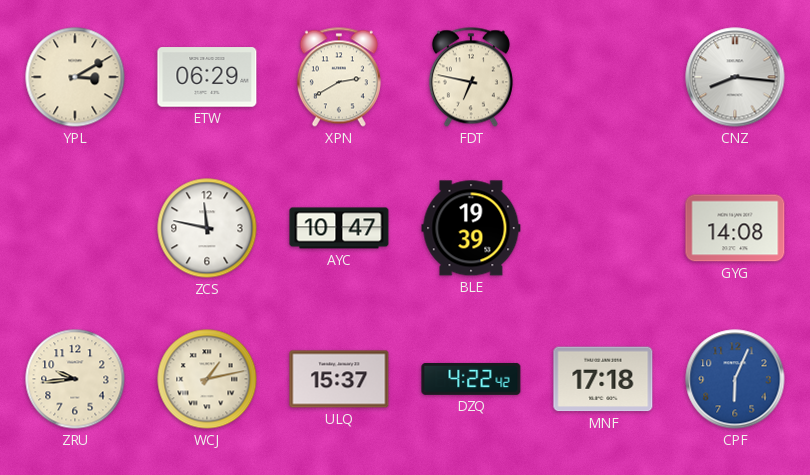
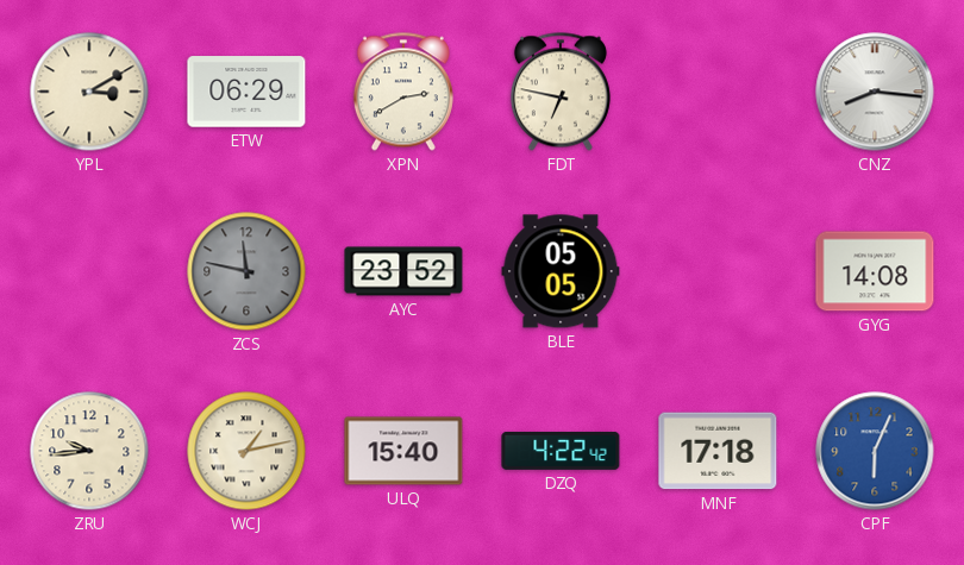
ZCS dial: white -> grey
AYC: 10:47 -> 23:52
BLE: 19:39 -> 05:05
ULQ: 15:37 -> 15:40
